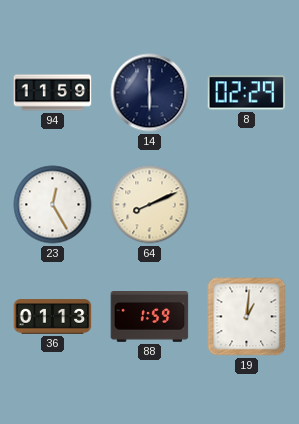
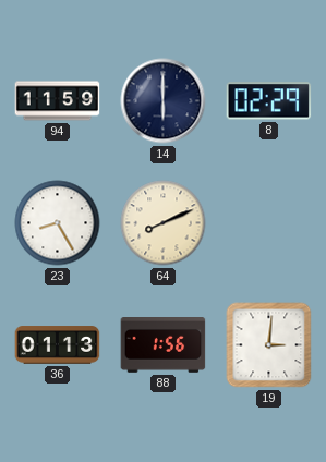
23: 12:25 -> 8:25
88: 1:59 -> 1:56
19: 1:01 -> 3:01
